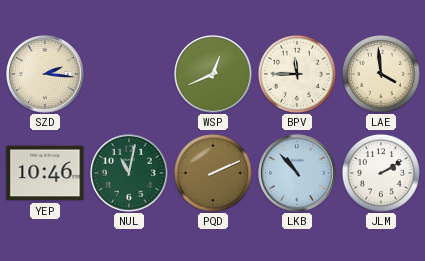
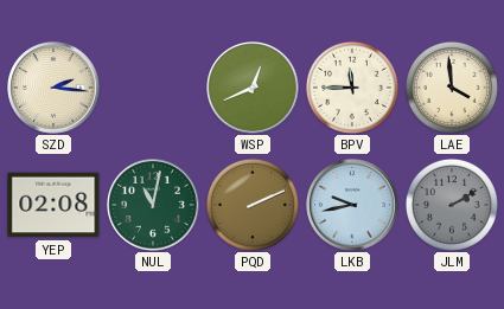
YEP: 10:46 -> 02:08
LKB: 10:53 -> 9:43
JLM dial: white -> grey
